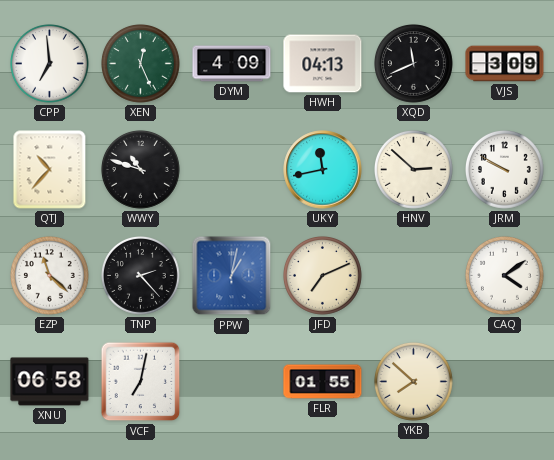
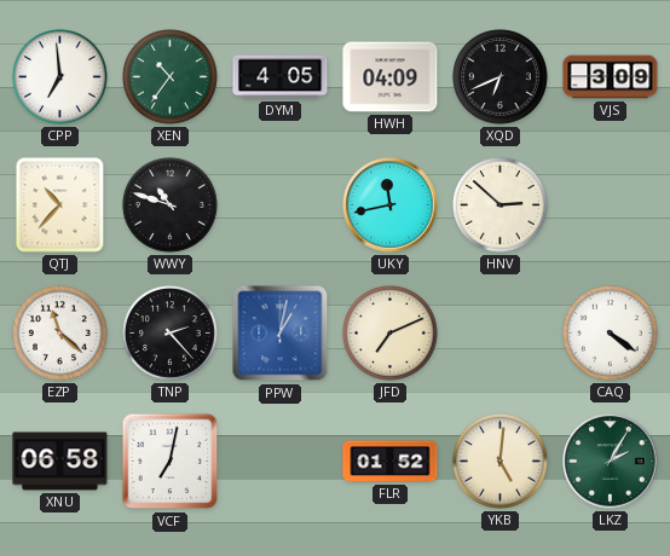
XEN: 12:26 -> 10:36
DYM: 4:09 -> 4:05
HWH: 04:13 -> 04:09
XQD: 11:41 -> 6:41
JRM: 9:50 -> none
CAQ: 4:09 -> 4:21
FLR: 01:55 -> 01:52
YKB: 7:52 -> 5:01
LKZ: none -> 2:05
